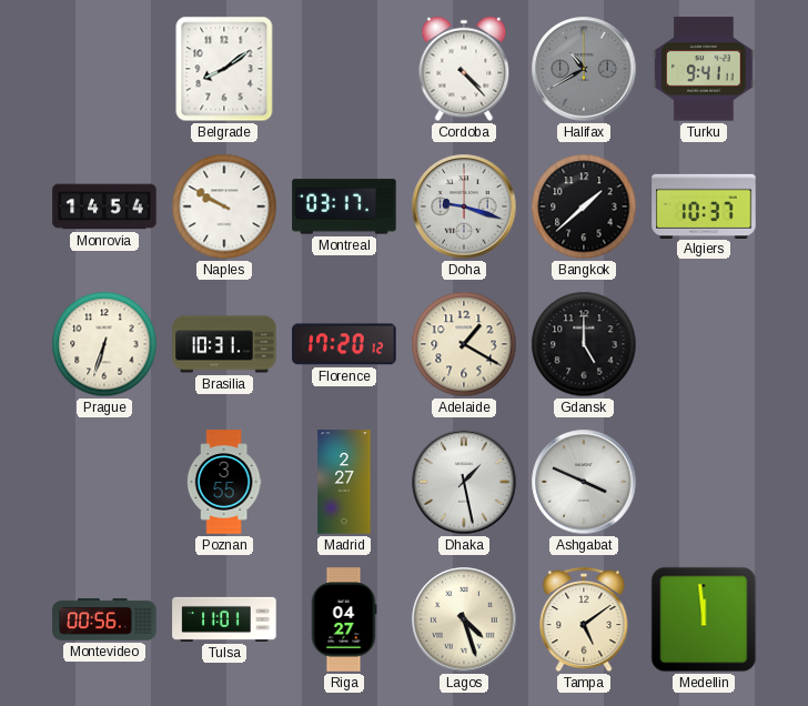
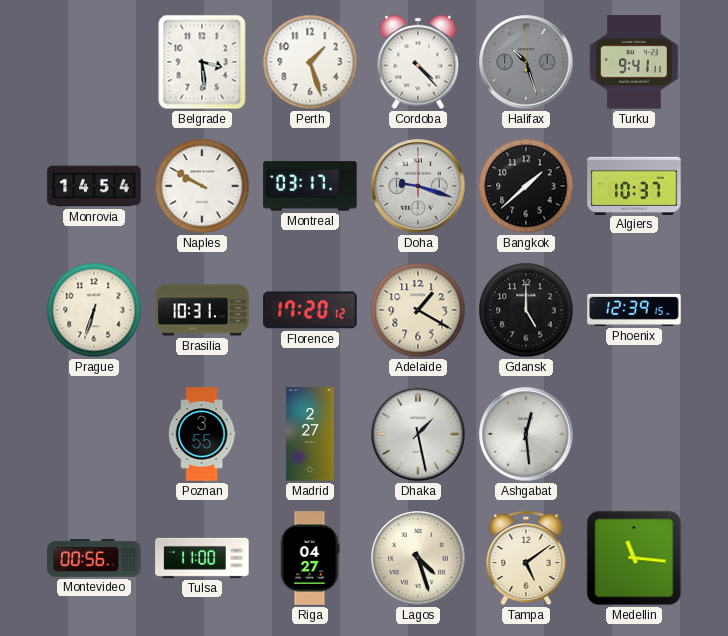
Belgrade: 8:09 -> 3:29
Perth: none -> 1:27
Halifax: 10:40 -> 10:27
Phoenix: none -> 12:39
Ashgabat: 3:49 -> 12:29
Tulsa: 11:01 -> 11:00
Medellin: 11:59 -> 11:16
